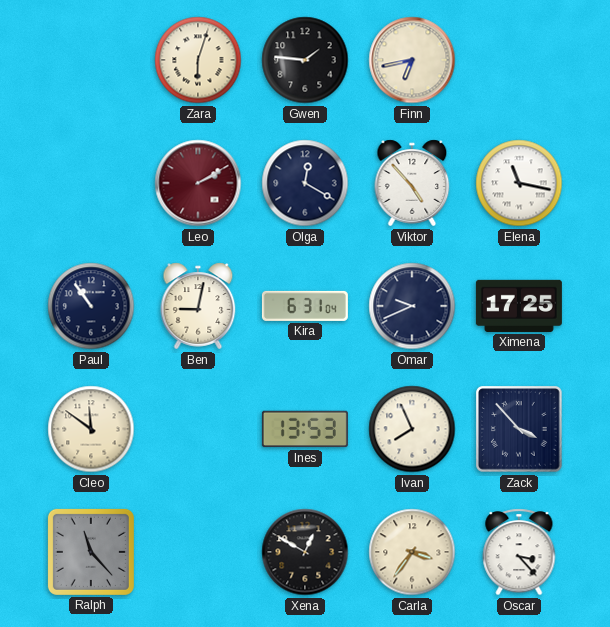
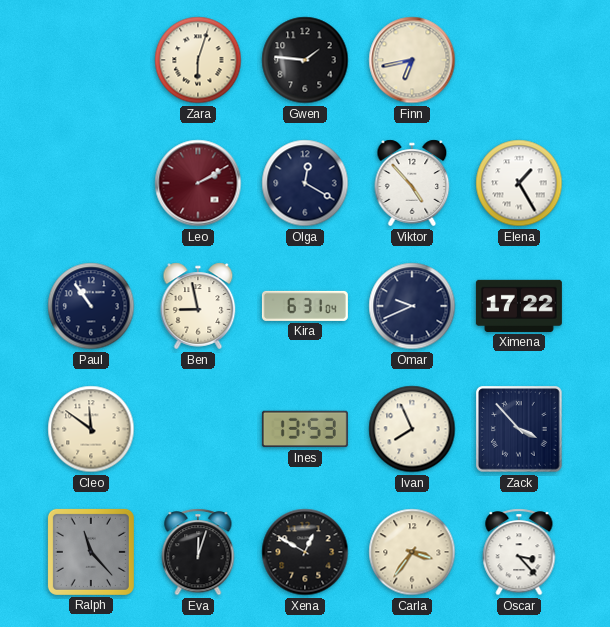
Elena: 11:17 -> 1:25
Ben: 9:02 -> 8:58
Ximena: 17:25 -> 17:22
Eva: none -> 12:03
